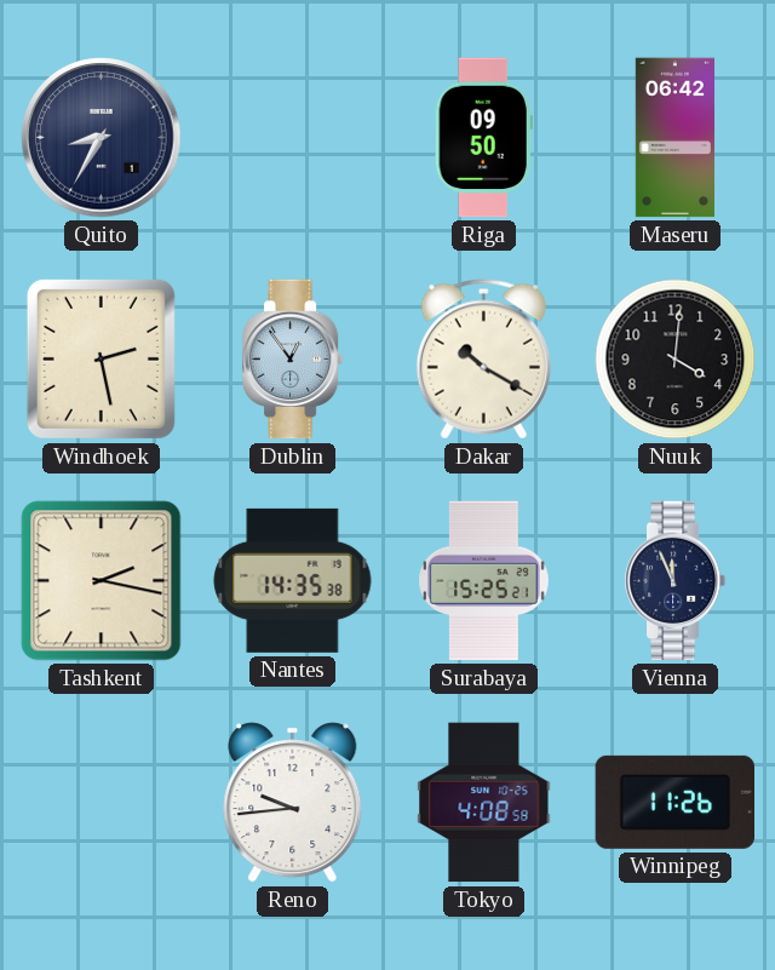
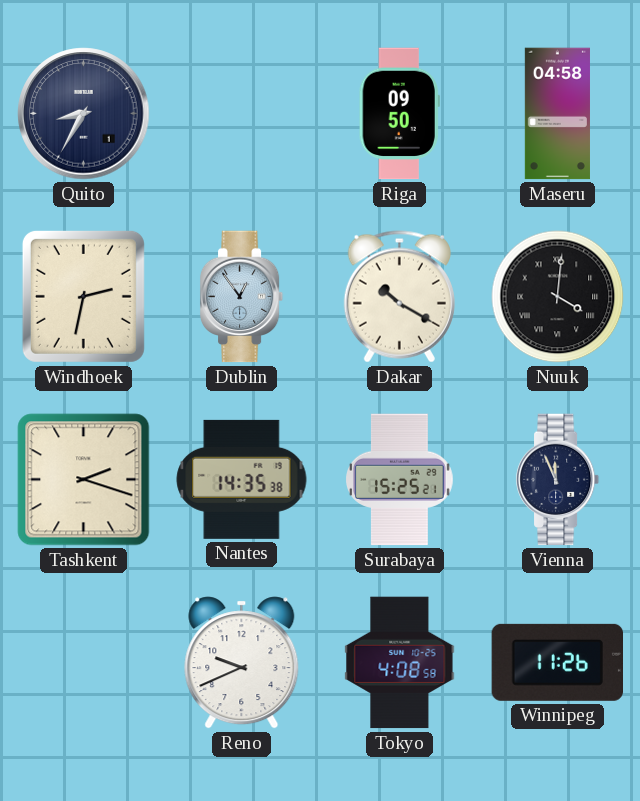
Maseru: 06:42 -> 04:58
Windhoek: 2:28 -> 2:32
Nuuk numerals: Arabic -> Roman
Tashkent: 2:17 -> 2:18
Reno: 9:44 -> 9:41
